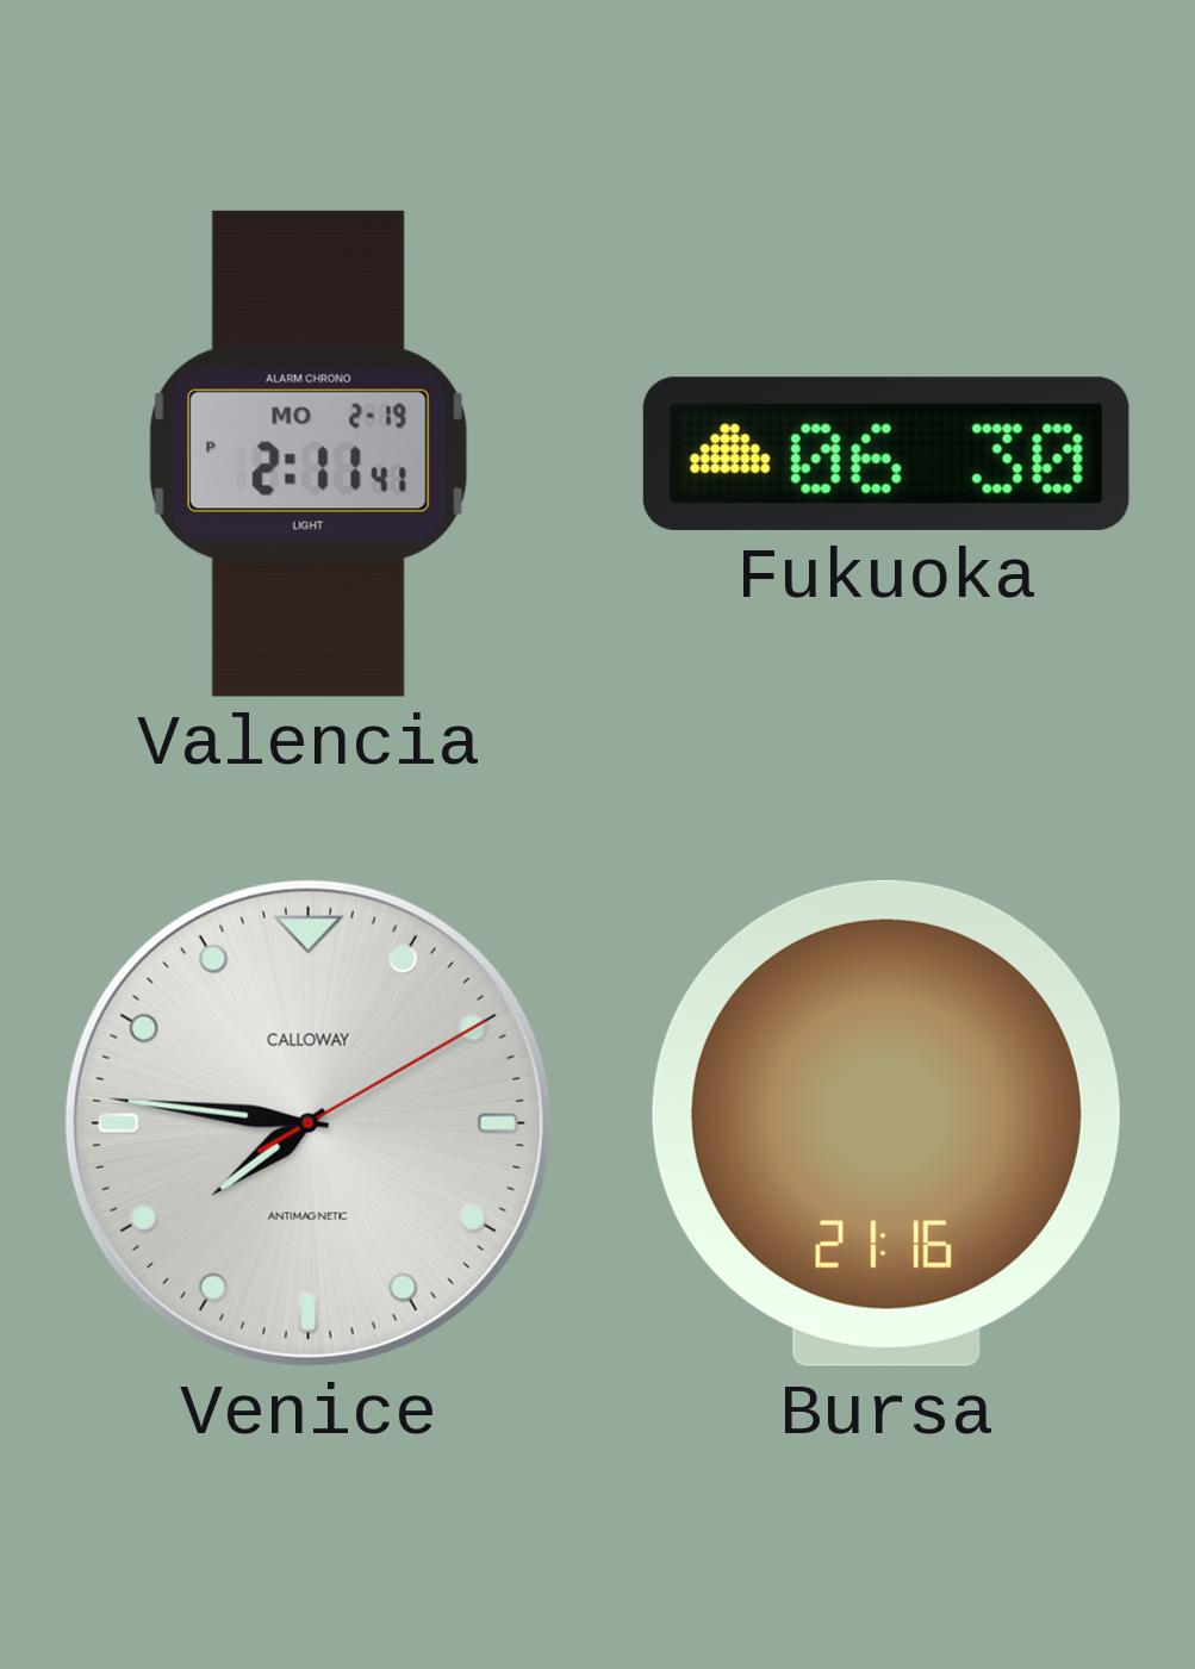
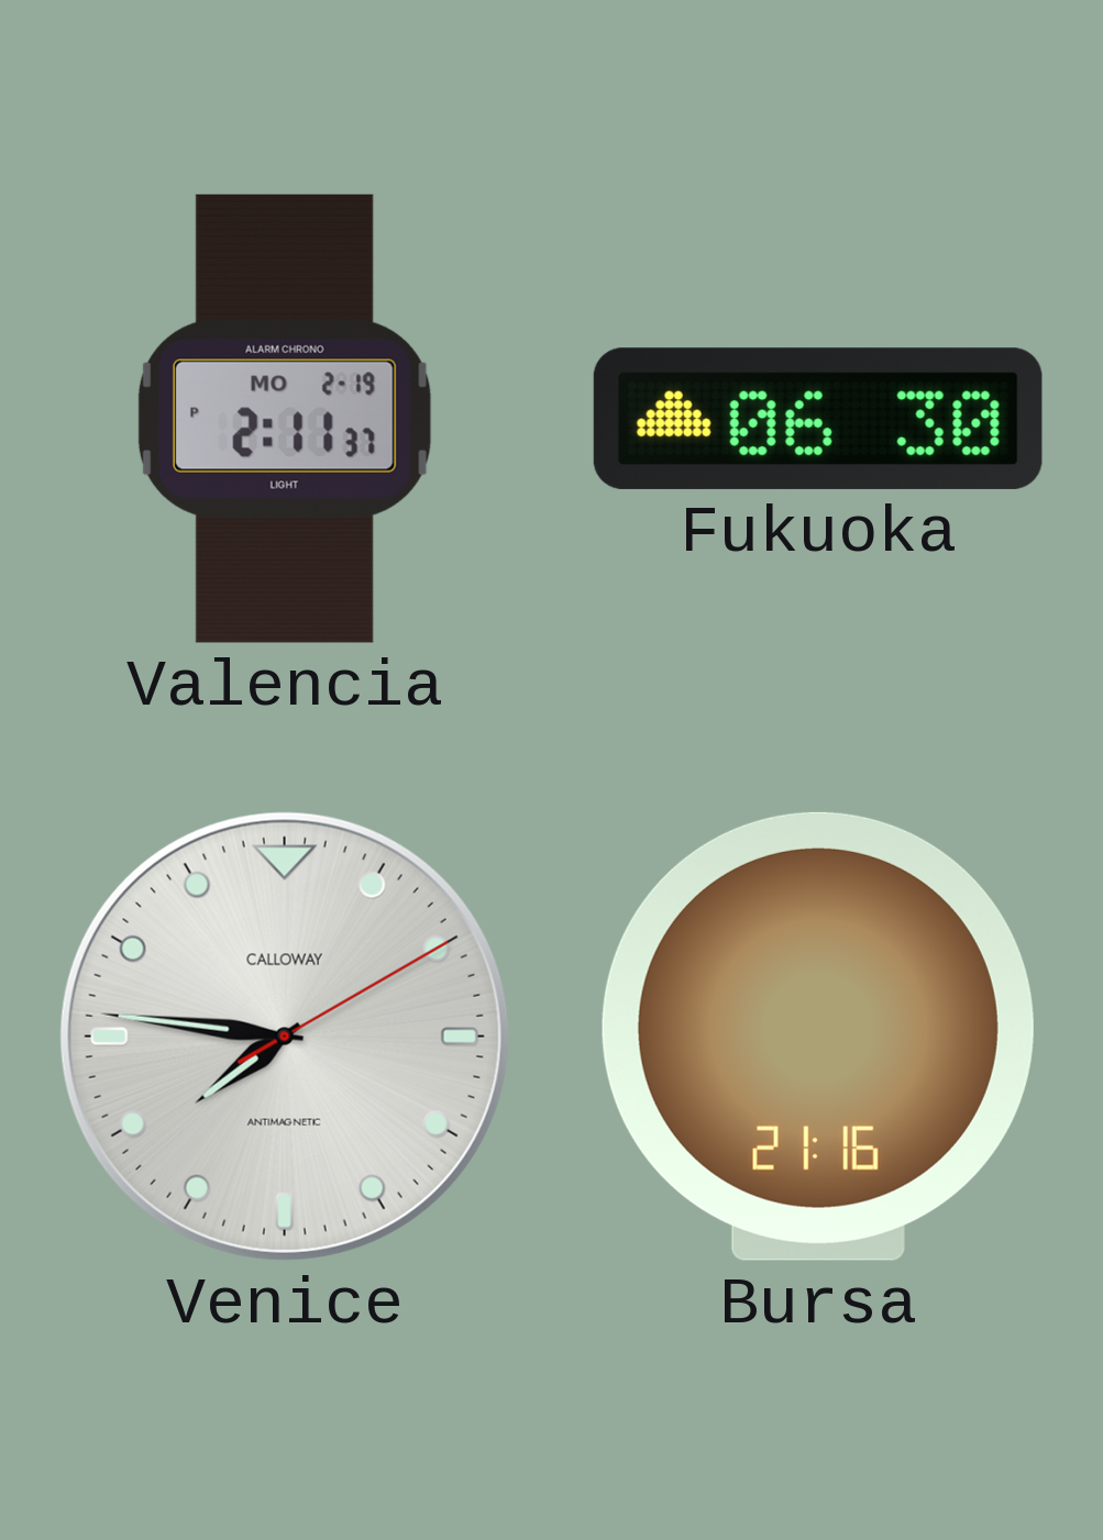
Valencia: 2:11:41 PM -> 2:11:37 PM
